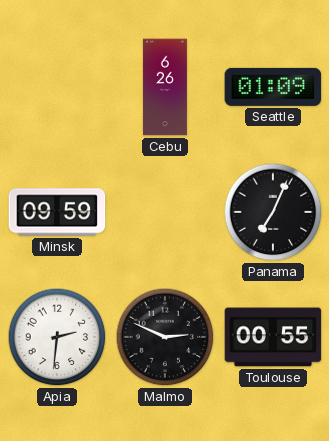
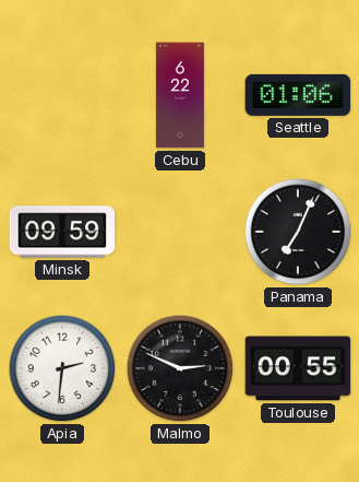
Cebu: 6:26 -> 6:22
Seattle: 01:09 -> 01:06
